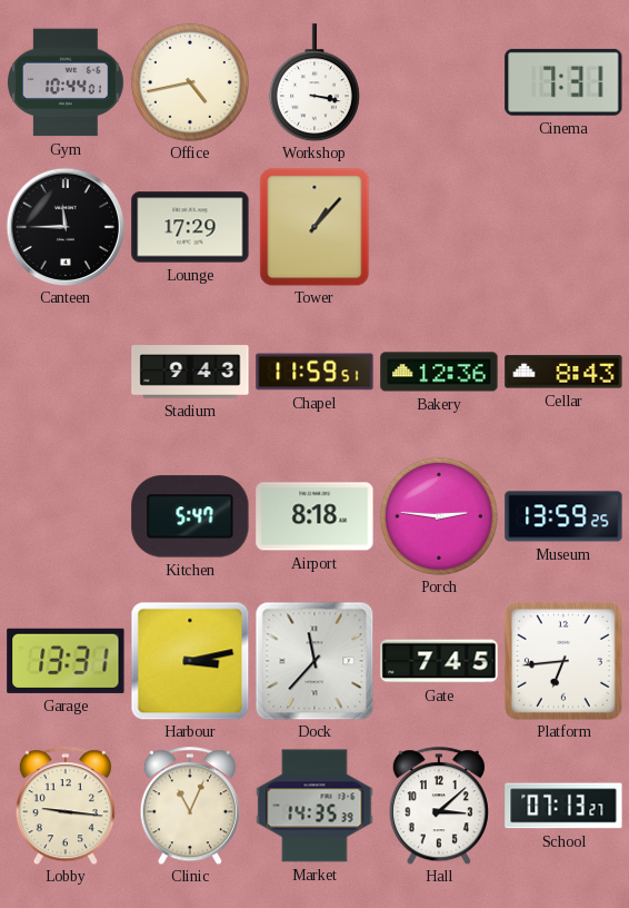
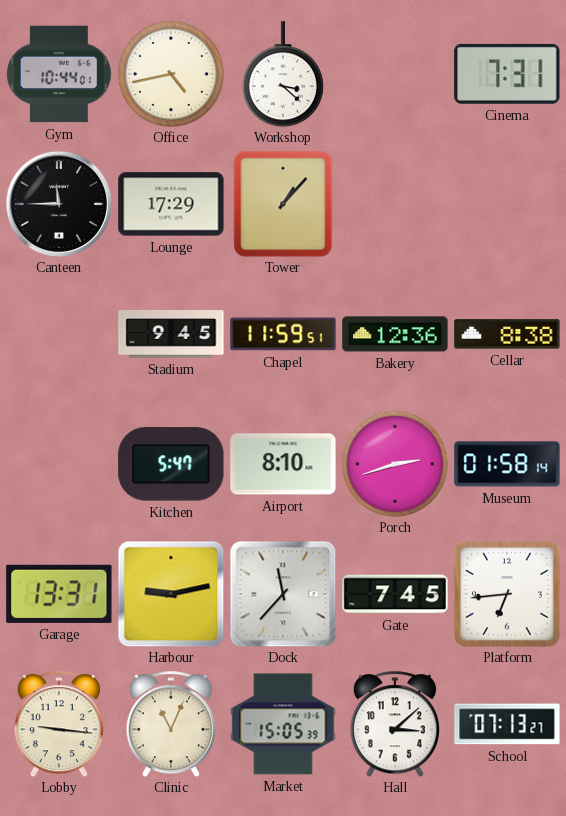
Workshop: 3:17 -> 3:22
Stadium: 9:43 -> 9:45
Cellar: 8:43 -> 8:38
Airport: 8:18 -> 8:10
Porch: 2:46 -> 2:42
Museum: 13:59 -> 01:58
Harbour: 3:13 -> 9:13
Market: 14:35 -> 15:05
